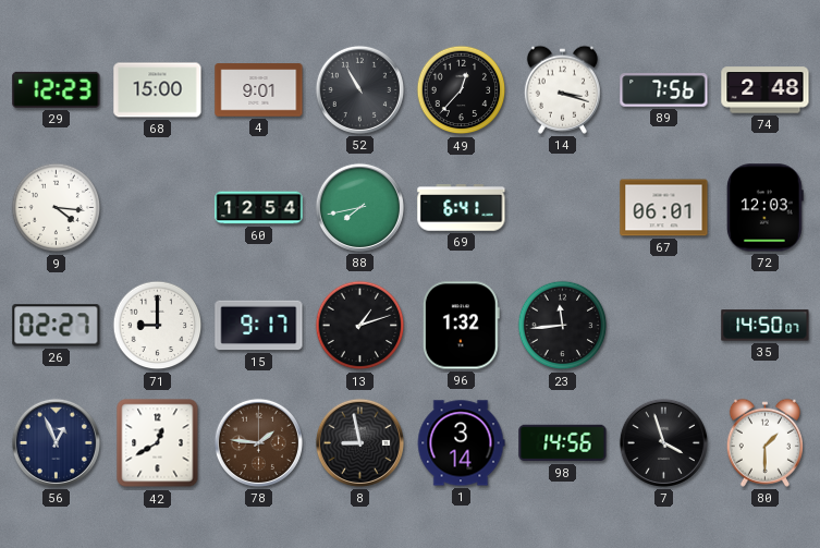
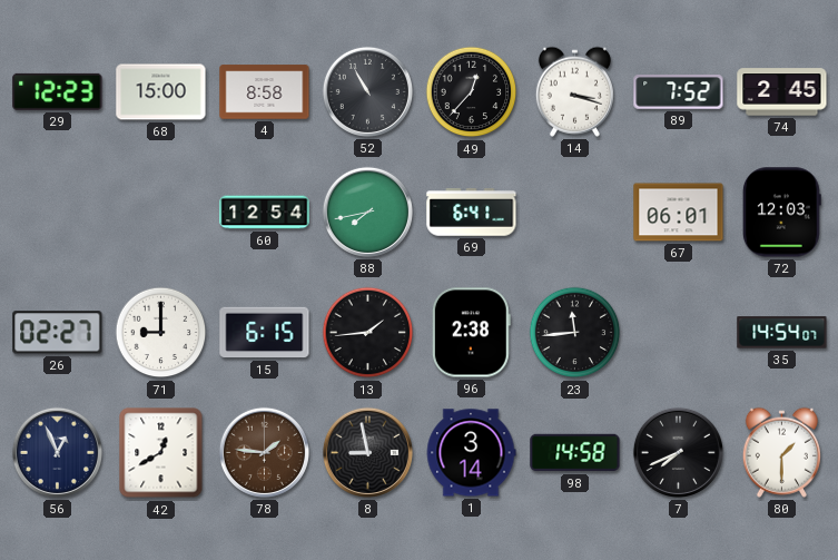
4: 9:01 -> 8:58
89: 7:56 -> 7:52
74: 2:48 -> 2:45
9: 4:16 -> none
15: 9:17 -> 6:15
13: 1:12 -> 1:44
96: 1:32 -> 2:38
35: 14:50 -> 14:54
98: 14:56 -> 14:58
7: 3:57 -> 7:41
